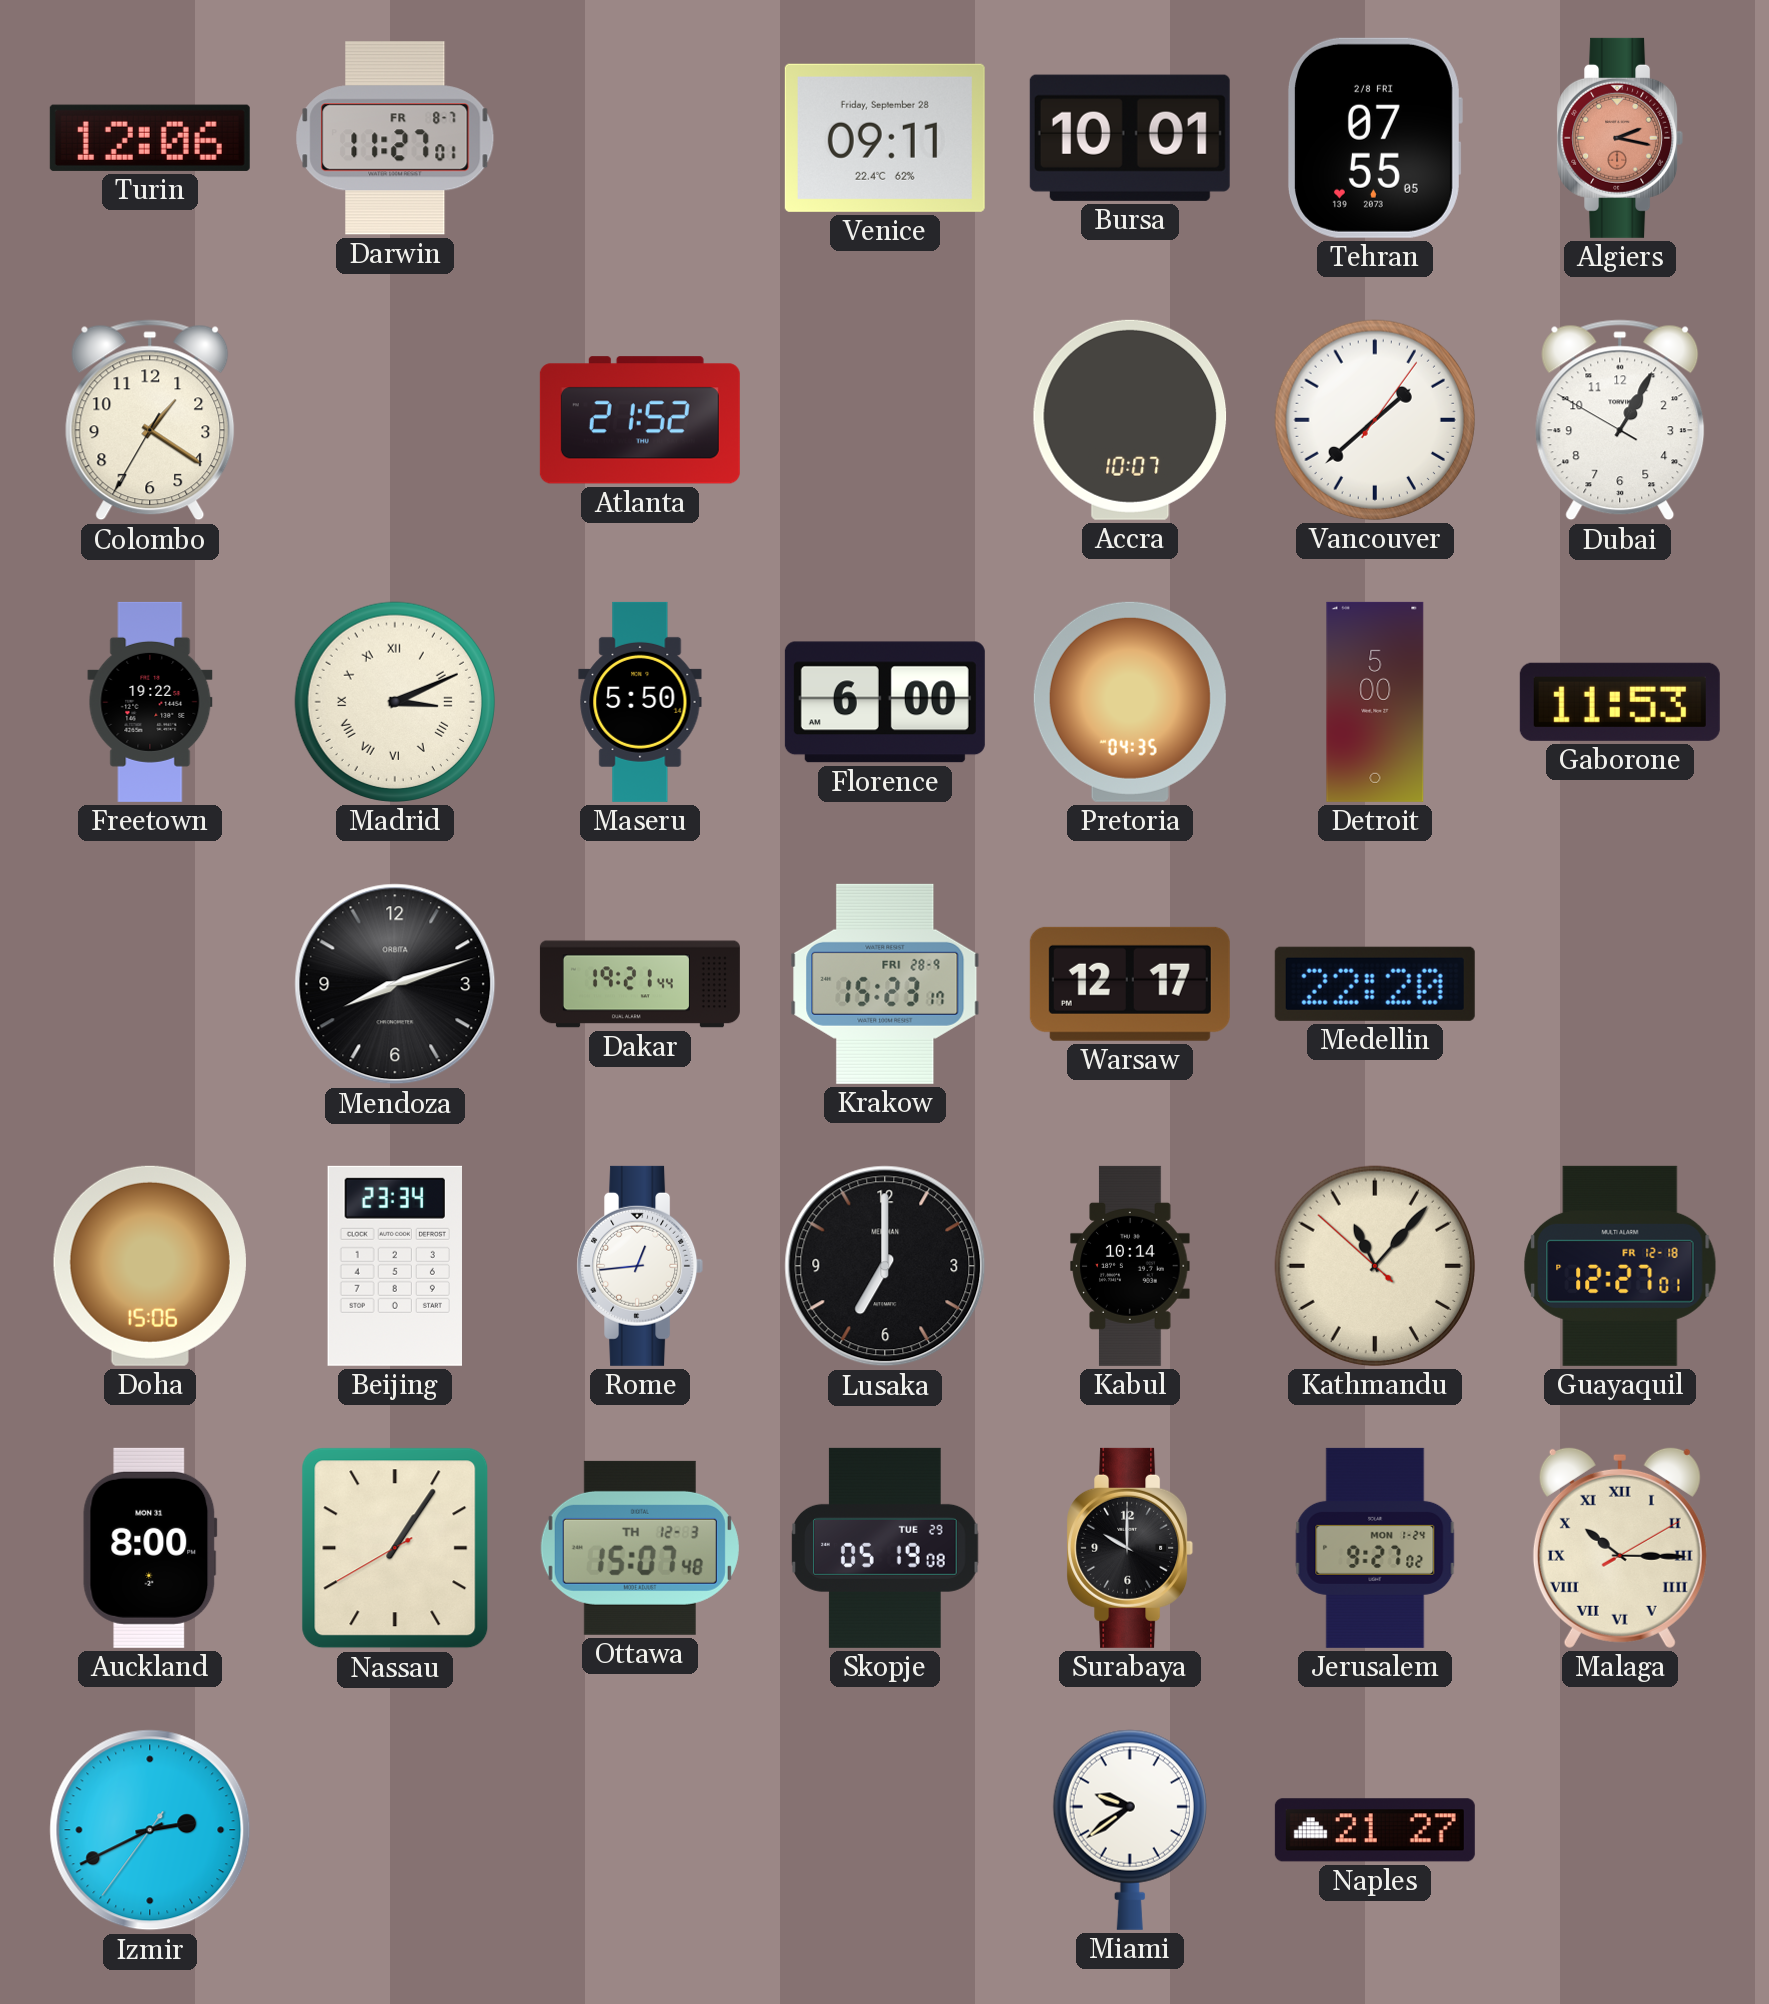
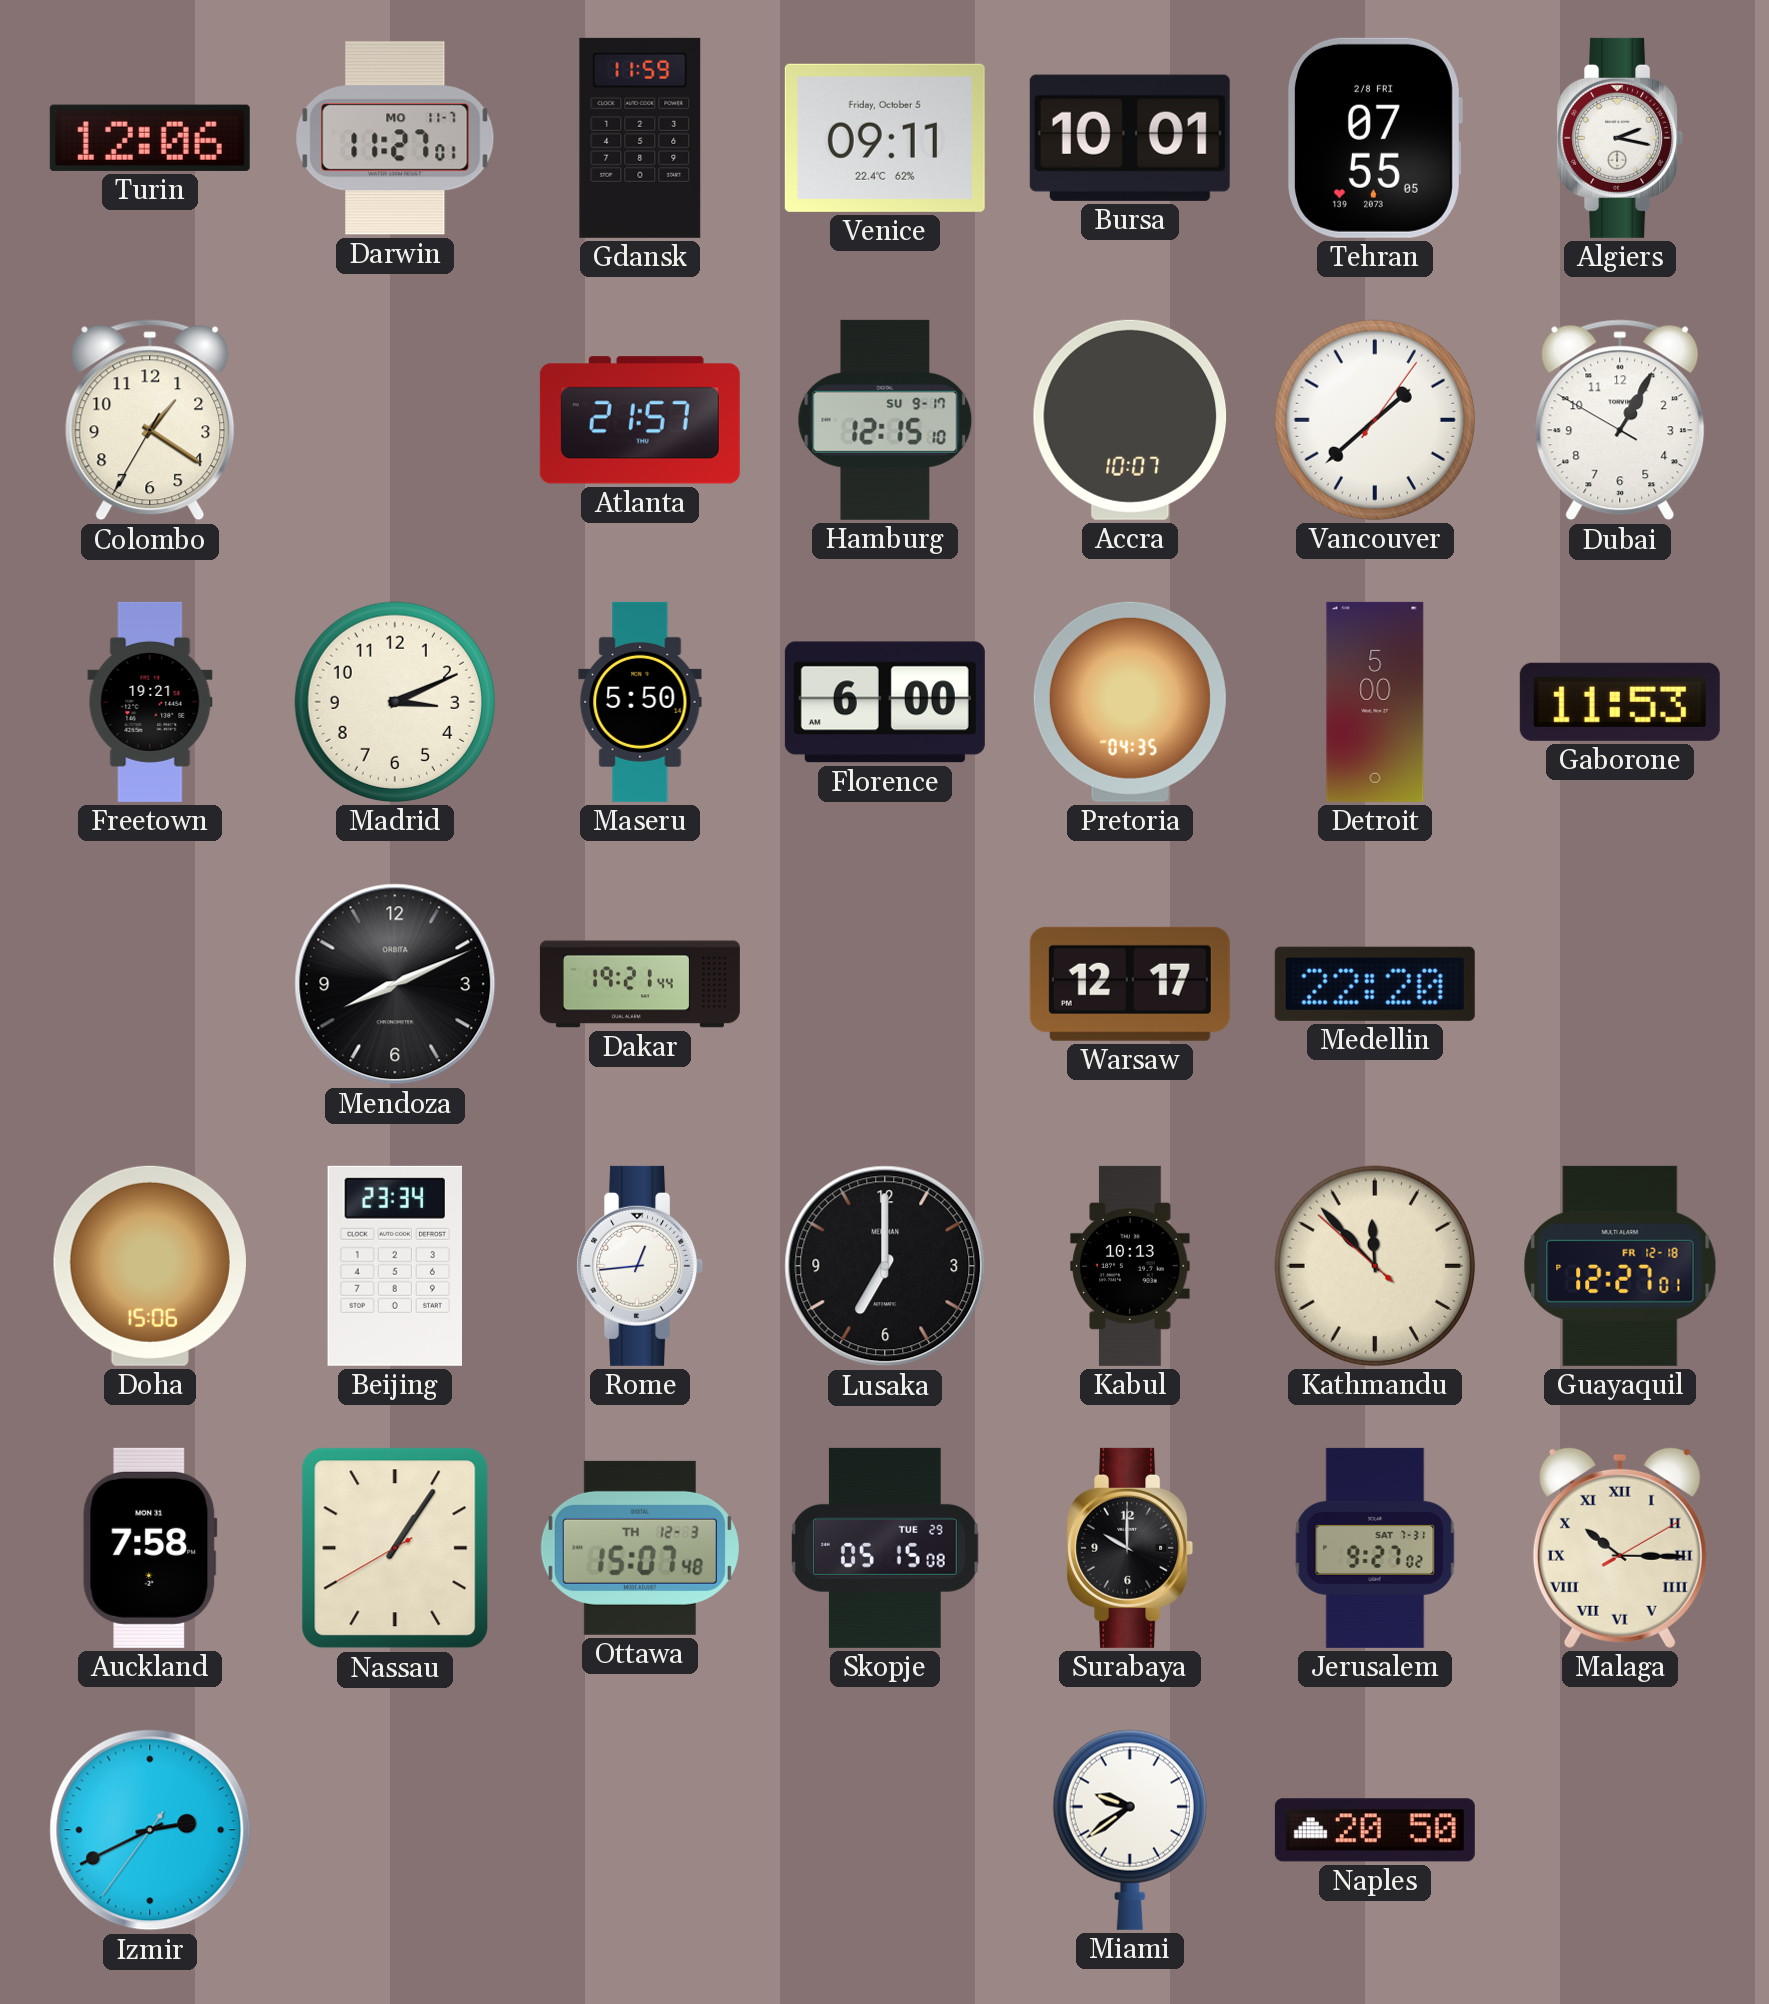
Darwin date: FR 8-7 -> MO 11-7
Gdansk: none -> 11:59
Venice date: Friday, September 28 -> Friday, October 5
Algiers dial: salmon -> white
Atlanta: 21:52 -> 21:57
Hamburg: none -> 12:15
Freetown: 19:22 -> 19:21
Madrid numerals: Roman -> Arabic
Mendoza: 8:12 -> 8:11
Krakow: 15:23 -> none
Kabul: 10:14 -> 10:13
Kathmandu: 11:06 -> 11:52
Auckland: 8:00 -> 7:58
Skopje: 05:19 -> 05:15
Jerusalem date: MON 1-24 -> SAT 7-31
Naples: 21:27 -> 20:50
